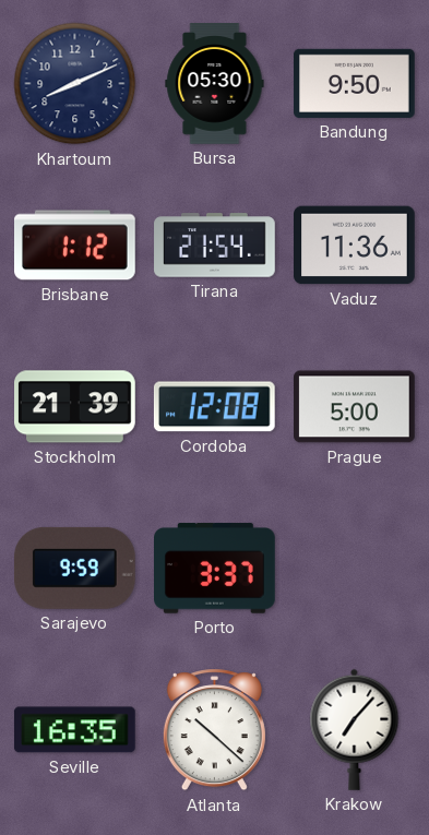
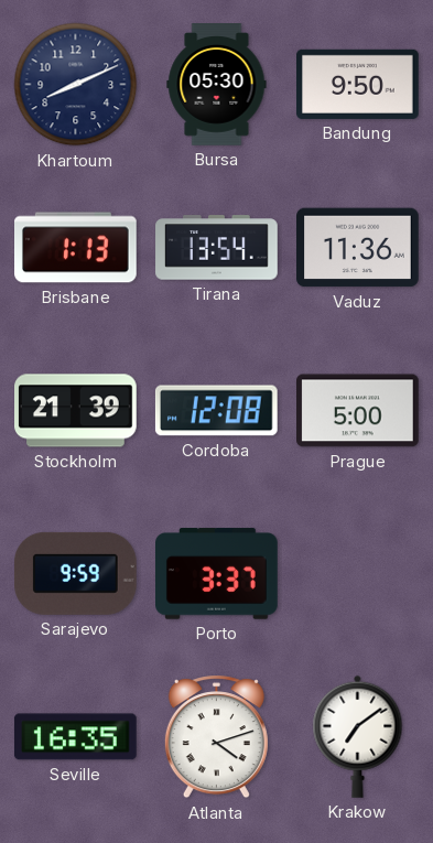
Brisbane: 1:12 -> 1:13
Tirana: 21:54 -> 13:54
Atlanta: 10:22 -> 4:12
Krakow: 7:07 -> 7:09
